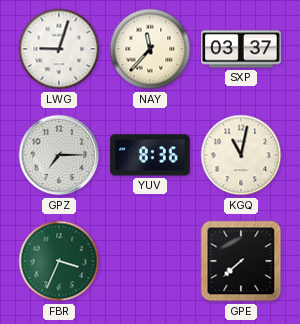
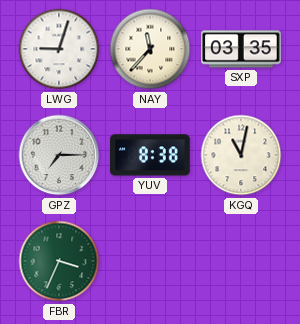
SXP: 03:37 -> 03:35
YUV: 8:36 -> 8:38
GPE: 7:38 -> none
